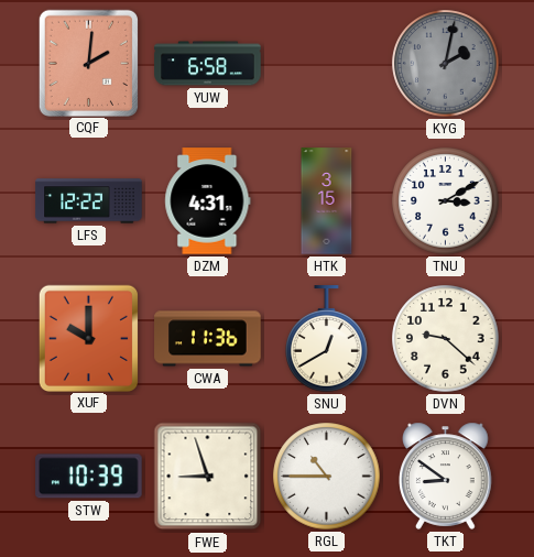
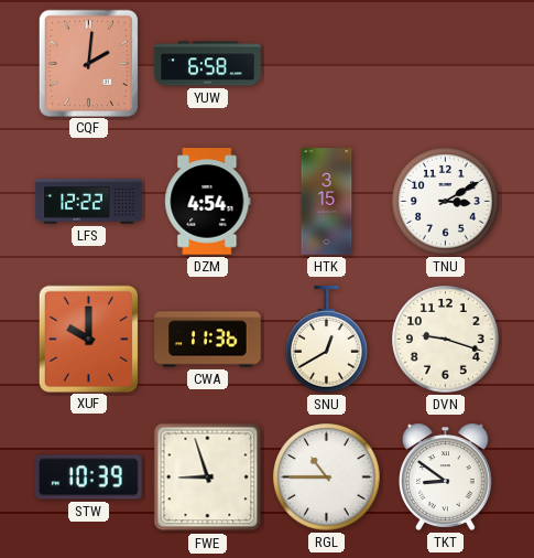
KYG: 2:02 -> none
DZM: 4:31 -> 4:54
DVN: 9:22 -> 9:18
